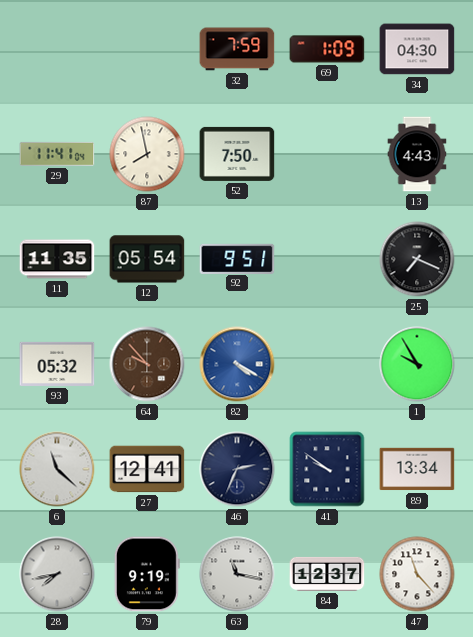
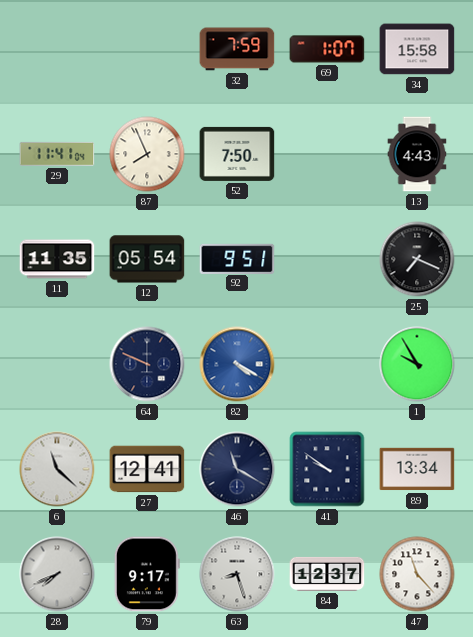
69: 1:09 -> 1:07
34: 04:30 -> 15:58
87: 7:58 -> 7:56
93: 05:32 -> none
64: 9:53 -> 9:49
64 dial: brown -> navy
46: 2:34 -> 11:20
28: 7:43 -> 7:41
79: 9:19 -> 9:17
63: 11:17 -> 8:27
